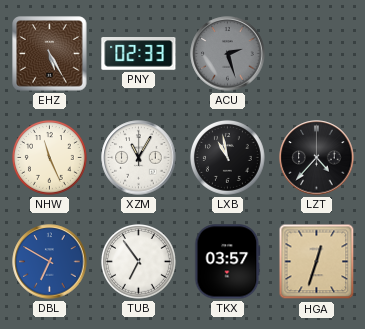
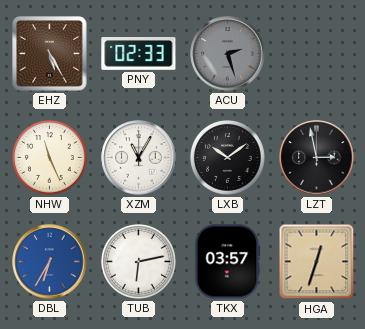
LXB: 10:58 -> 10:09
LZT: 4:37 -> 2:58
DBL: 6:50 -> 6:35
TUB: 6:54 -> 6:13
